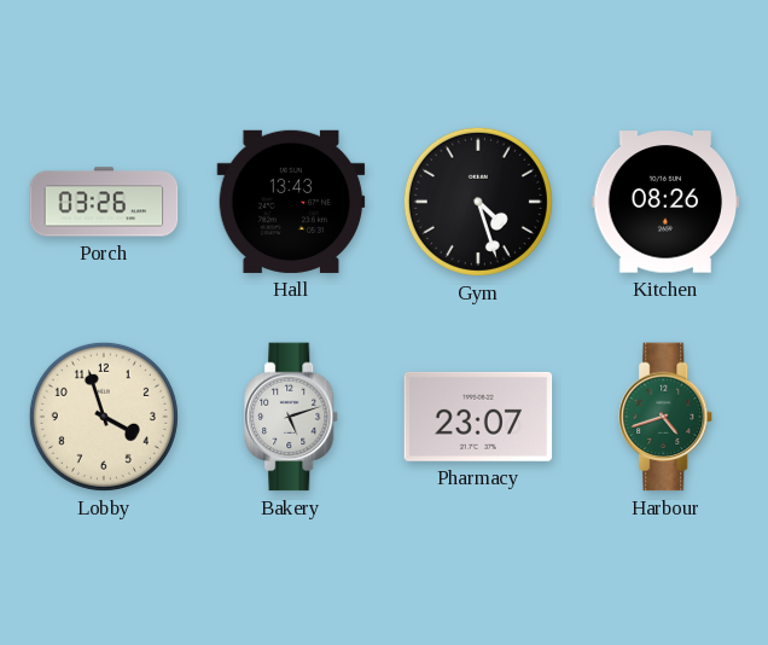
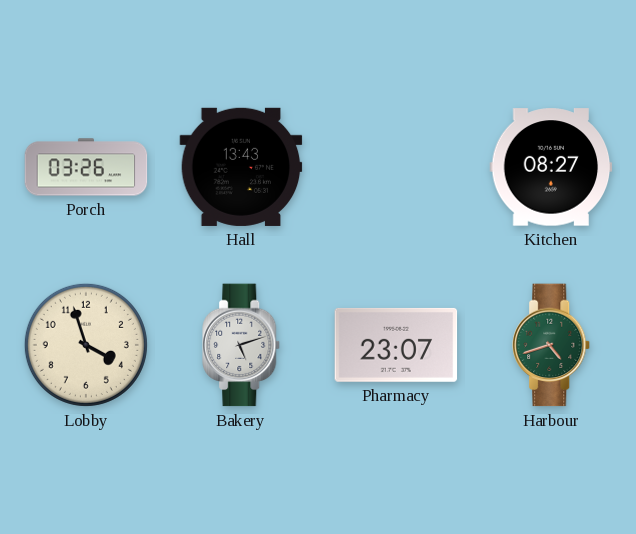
Gym: 4:27 -> none
Kitchen: 08:26 -> 08:27
